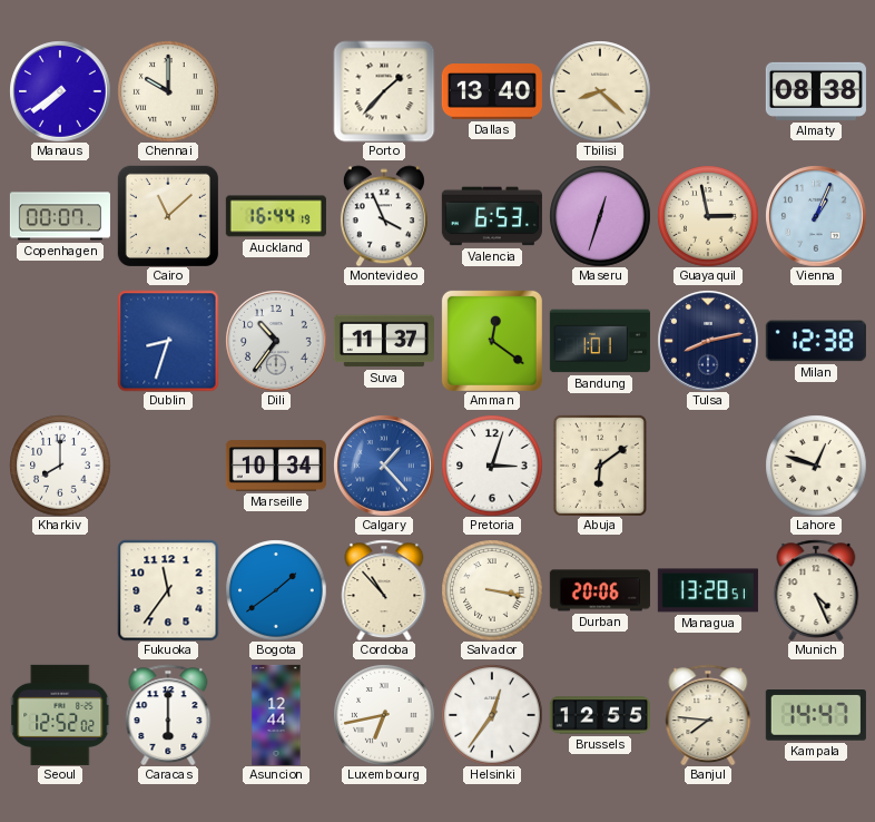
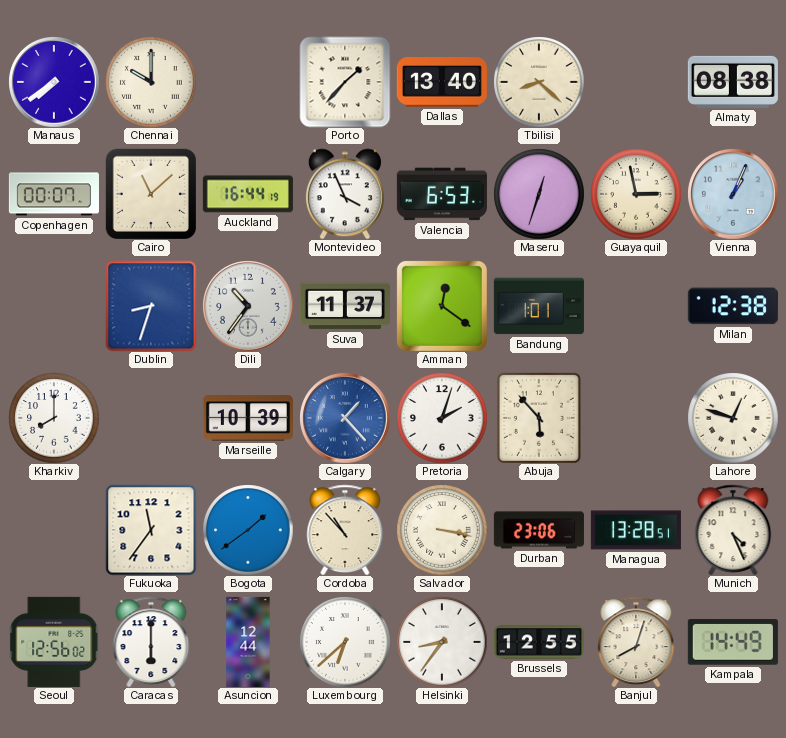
Tulsa: 8:13 -> none
Marseille: 10:34 -> 10:39
Pretoria: 3:03 -> 2:03
Abuja: 6:09 -> 5:53
Durban: 20:06 -> 23:06
Seoul: 12:52 -> 12:56
Luxembourg: 6:43 -> 6:38
Helsinki: 12:36 -> 8:36
Banjul: 7:46 -> 8:03
Kampala: 14:47 -> 14:49
